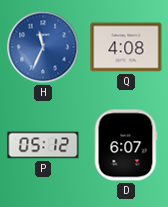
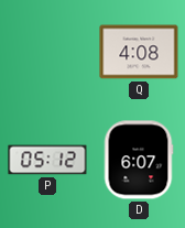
H: 11:34 -> none
